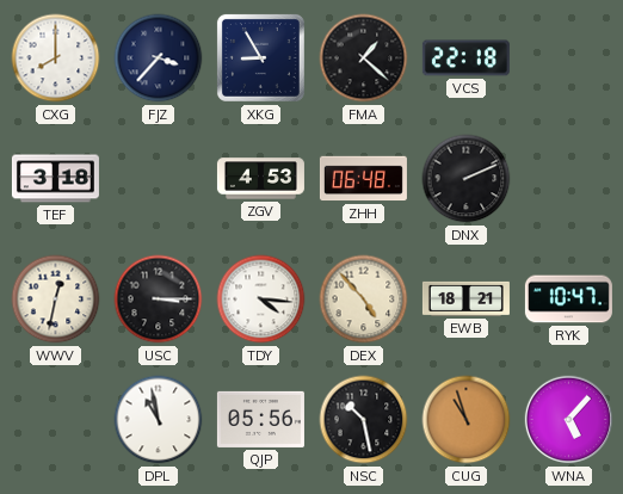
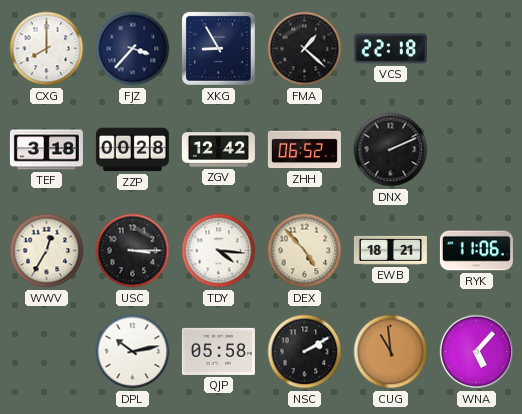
ZZP: none -> 00:28
ZGV: 4:53 -> 12:42
ZHH: 06:48 -> 06:52
WWV: 12:32 -> 12:35
RYK: 10:47 -> 11:06
DPL: 10:58 -> 10:13
QJP: 05:56 -> 05:58
NSC: 10:28 -> 2:10
CUG: 10:57 -> 10:59
